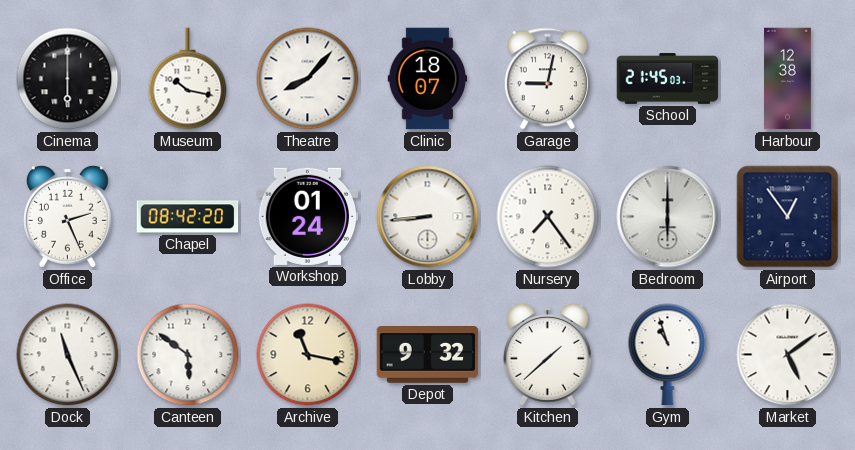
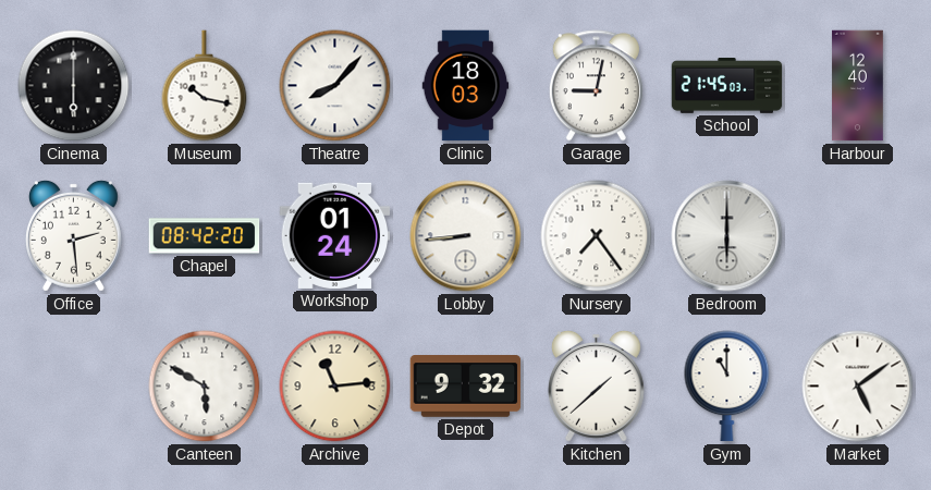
Clinic: 18:07 -> 18:03
Harbour: 12:38 -> 12:40
Office: 2:26 -> 2:29
Airport: 12:54 -> none
Dock: 11:26 -> none
Canteen: 5:51 -> 5:50
Archive: 11:17 -> 11:14
Gym: 10:57 -> 11:00
